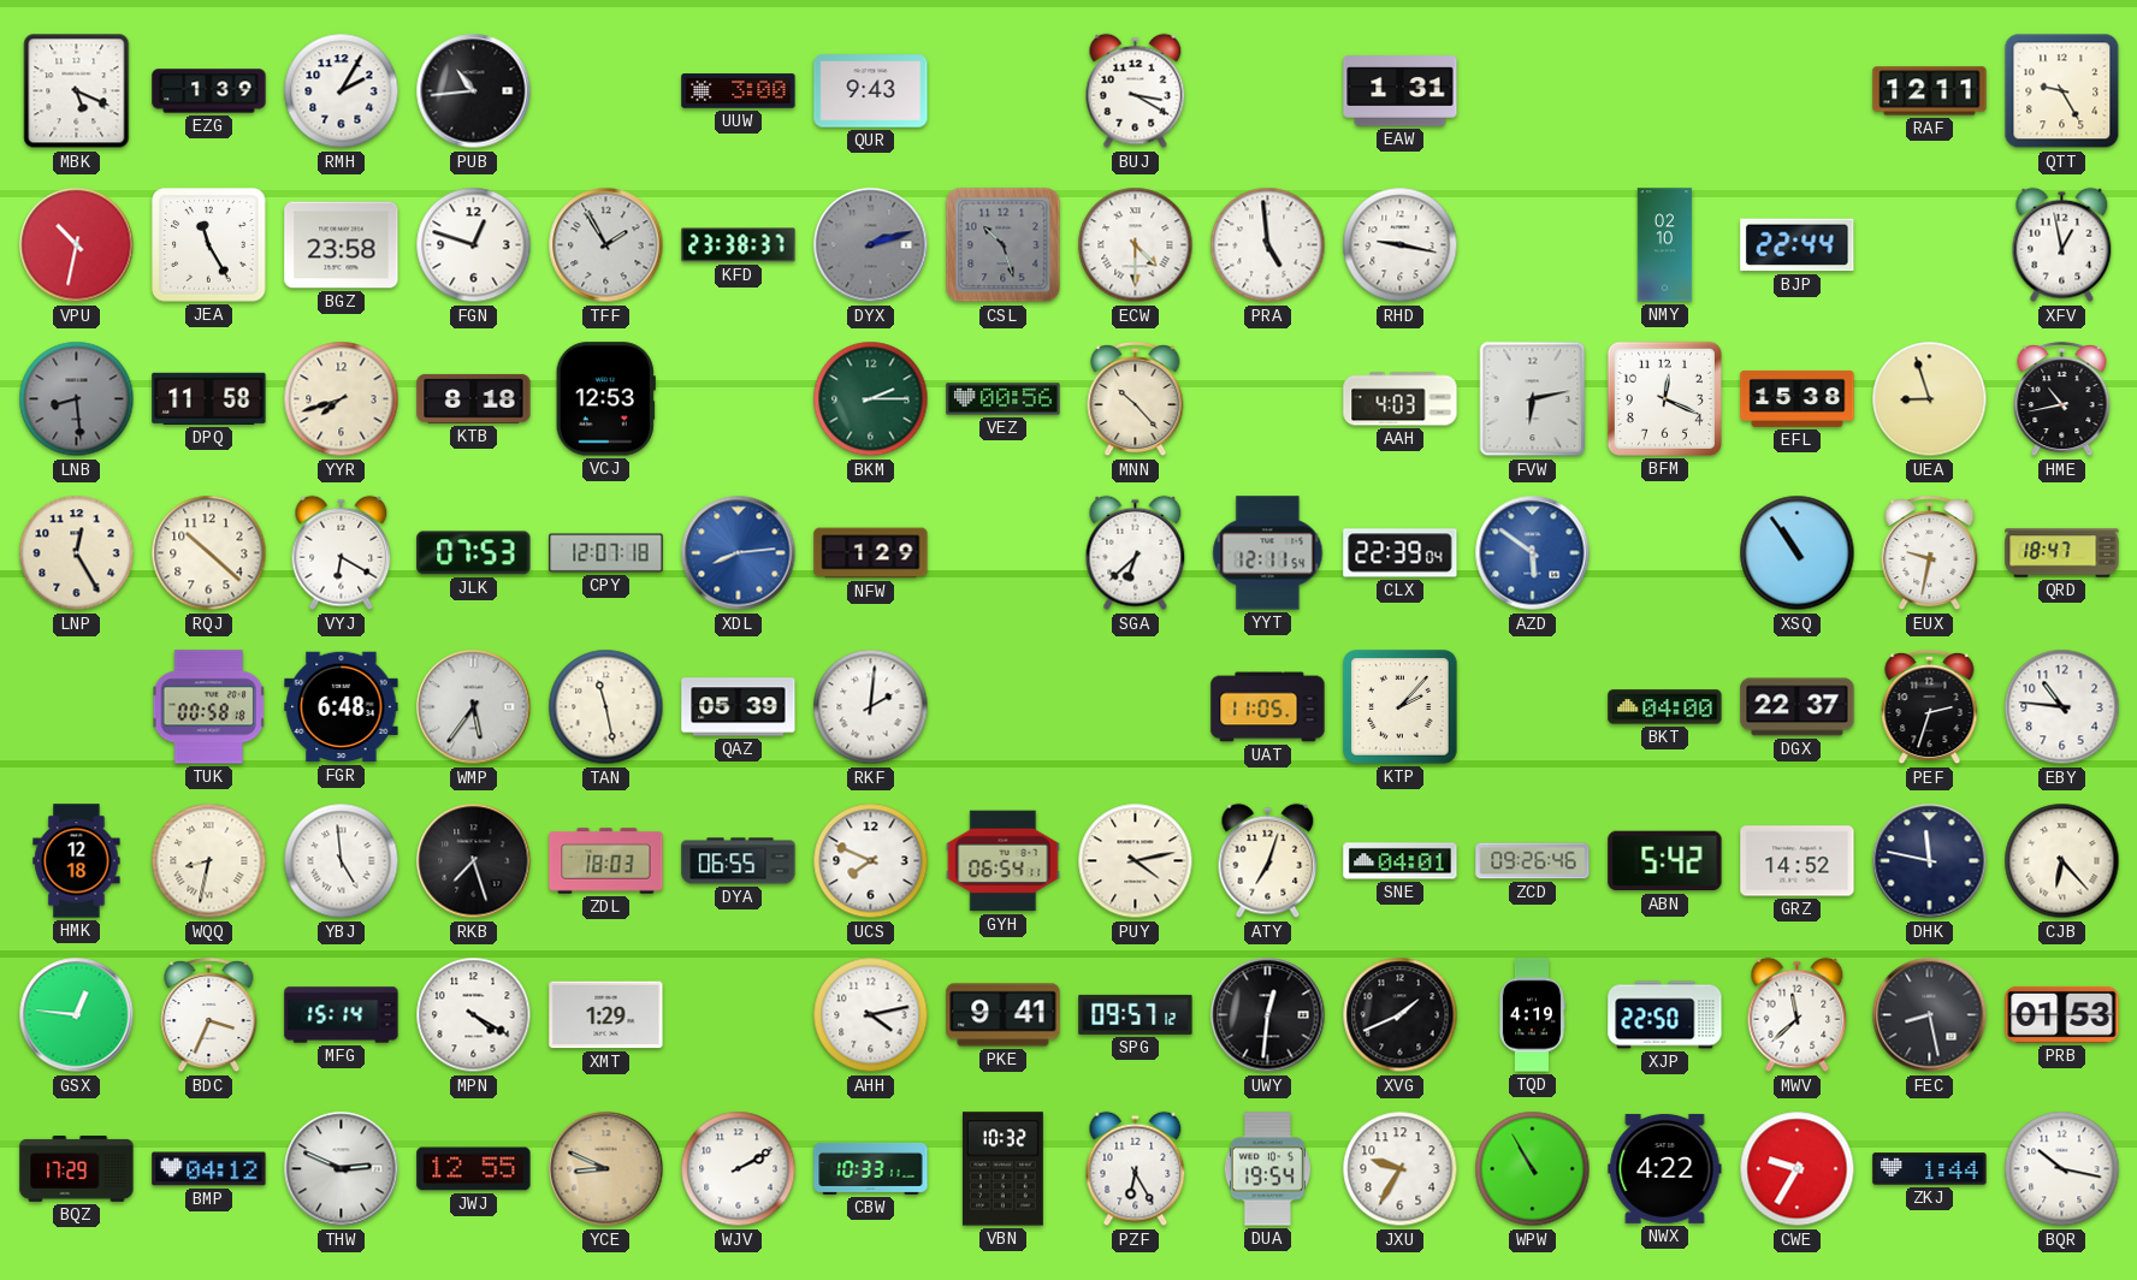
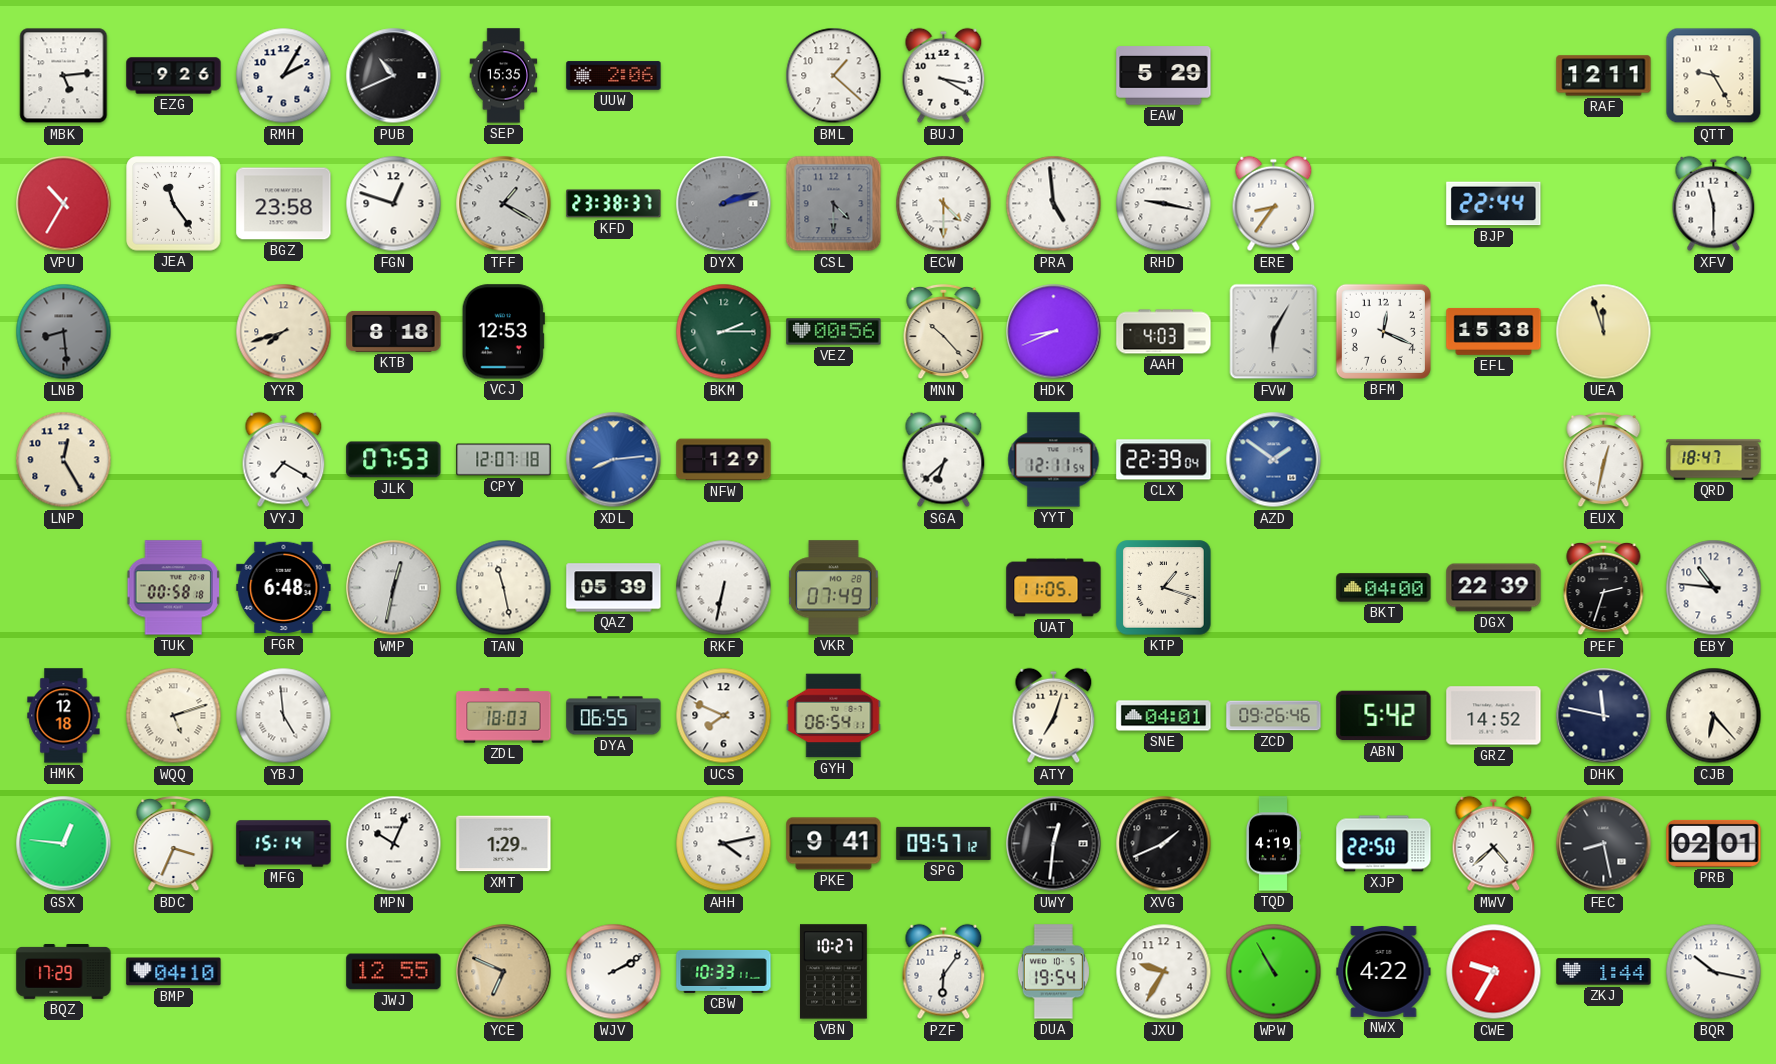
MBK: 5:19 -> 5:14
EZG: 1:39 -> 9:26
PUB: 10:44 -> 10:41
SEP: none -> 15:35
UUW: 3:00 -> 2:06
QUR: 9:43 -> none
BML: none -> 1:22
EAW: 1:31 -> 5:29
VPU: 10:32 -> 10:35
JEA: 11:25 -> 11:24
TFF: 1:55 -> 1:20
CSL: 10:27 -> 4:30
ERE: none -> 8:36
NMY: 02:10 -> none
XFV: 12:58 -> 11:30
DPQ: 11:58 -> none
HDK: none -> 8:41
FVW: 6:13 -> 6:05
UEA: 8:57 -> 11:57
HME: 10:43 -> none
RQJ: 10:22 -> none
VYJ: 6:20 -> 7:20
AZD: 5:51 -> 1:51
XSQ: 10:54 -> none
EUX: 9:32 -> 12:32
WMP: 5:36 -> 12:32
RKF: 2:01 -> 6:32
VKR: none -> 07:49
KTP: 2:07 -> 1:18
DGX: 22:37 -> 22:39
WQQ: 8:32 -> 5:12
RKB: 7:27 -> none
PUY: 4:13 -> none
MPN: 4:20 -> 10:04
MWV: 11:38 -> 4:38
PRB: 01:53 -> 02:01
BMP: 04:12 -> 04:10
THW: 2:49 -> none
YCE: 8:49 -> 6:49
VBN: 10:32 -> 10:27
PZF: 6:25 -> 6:06
